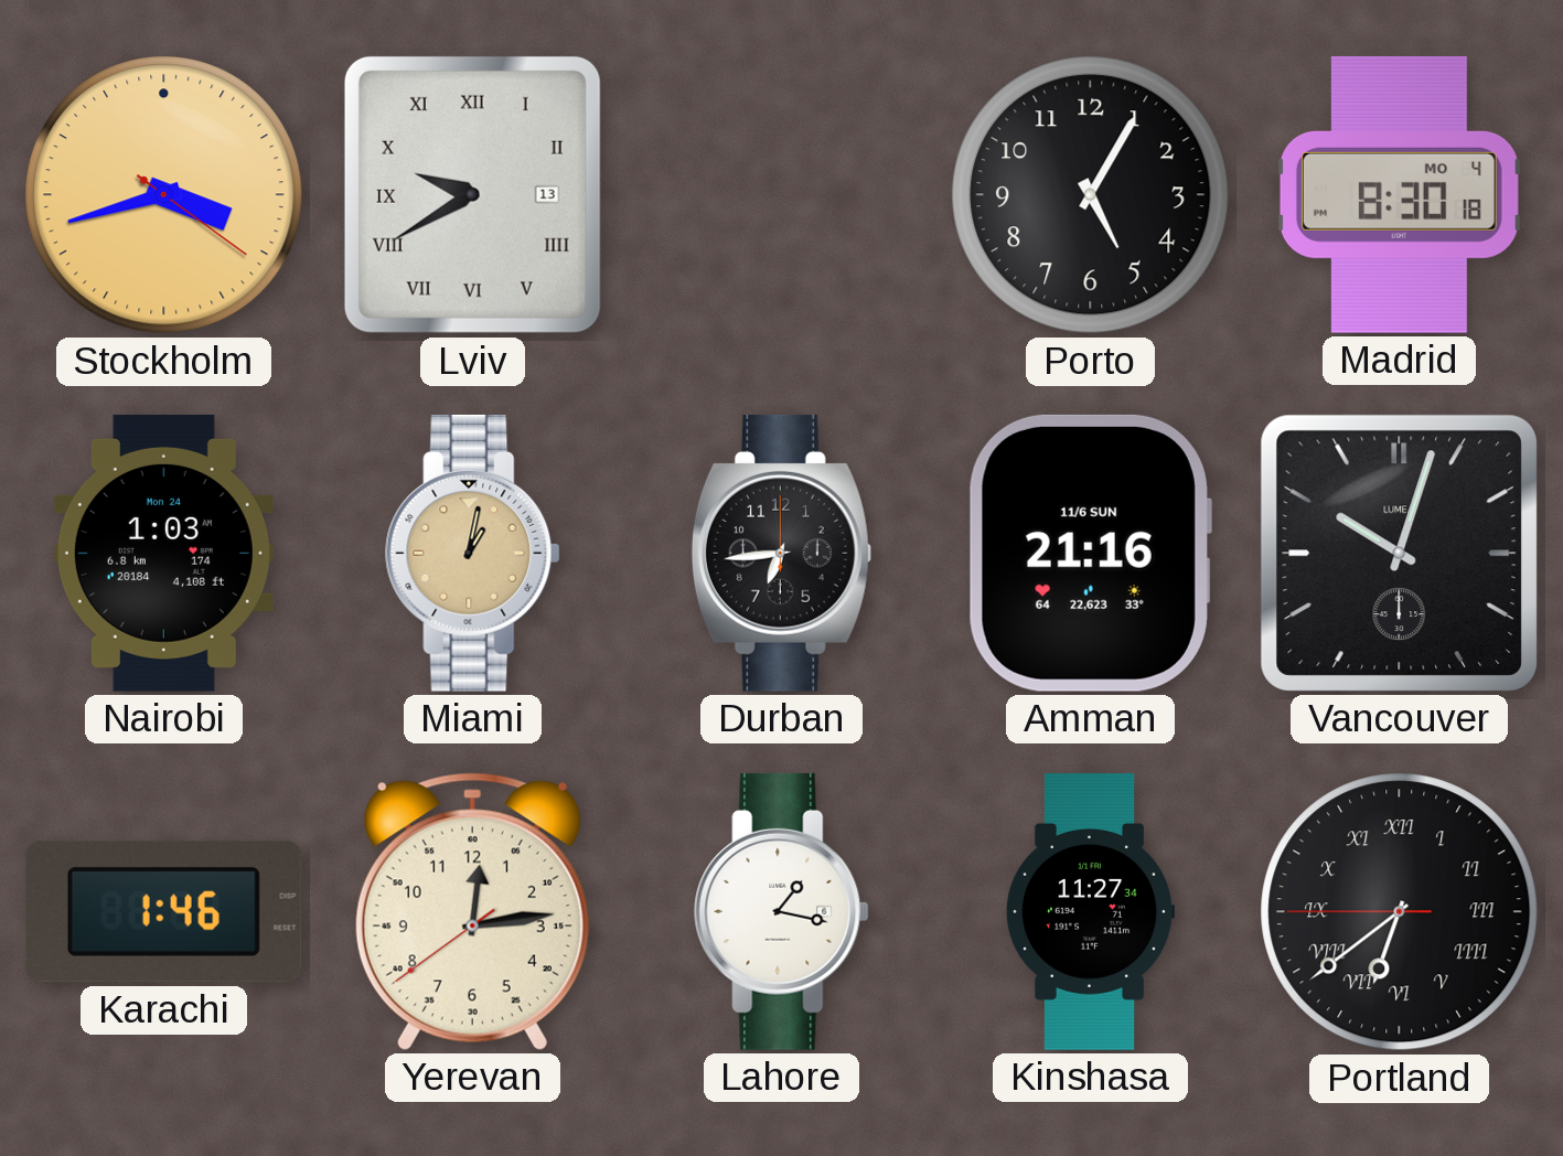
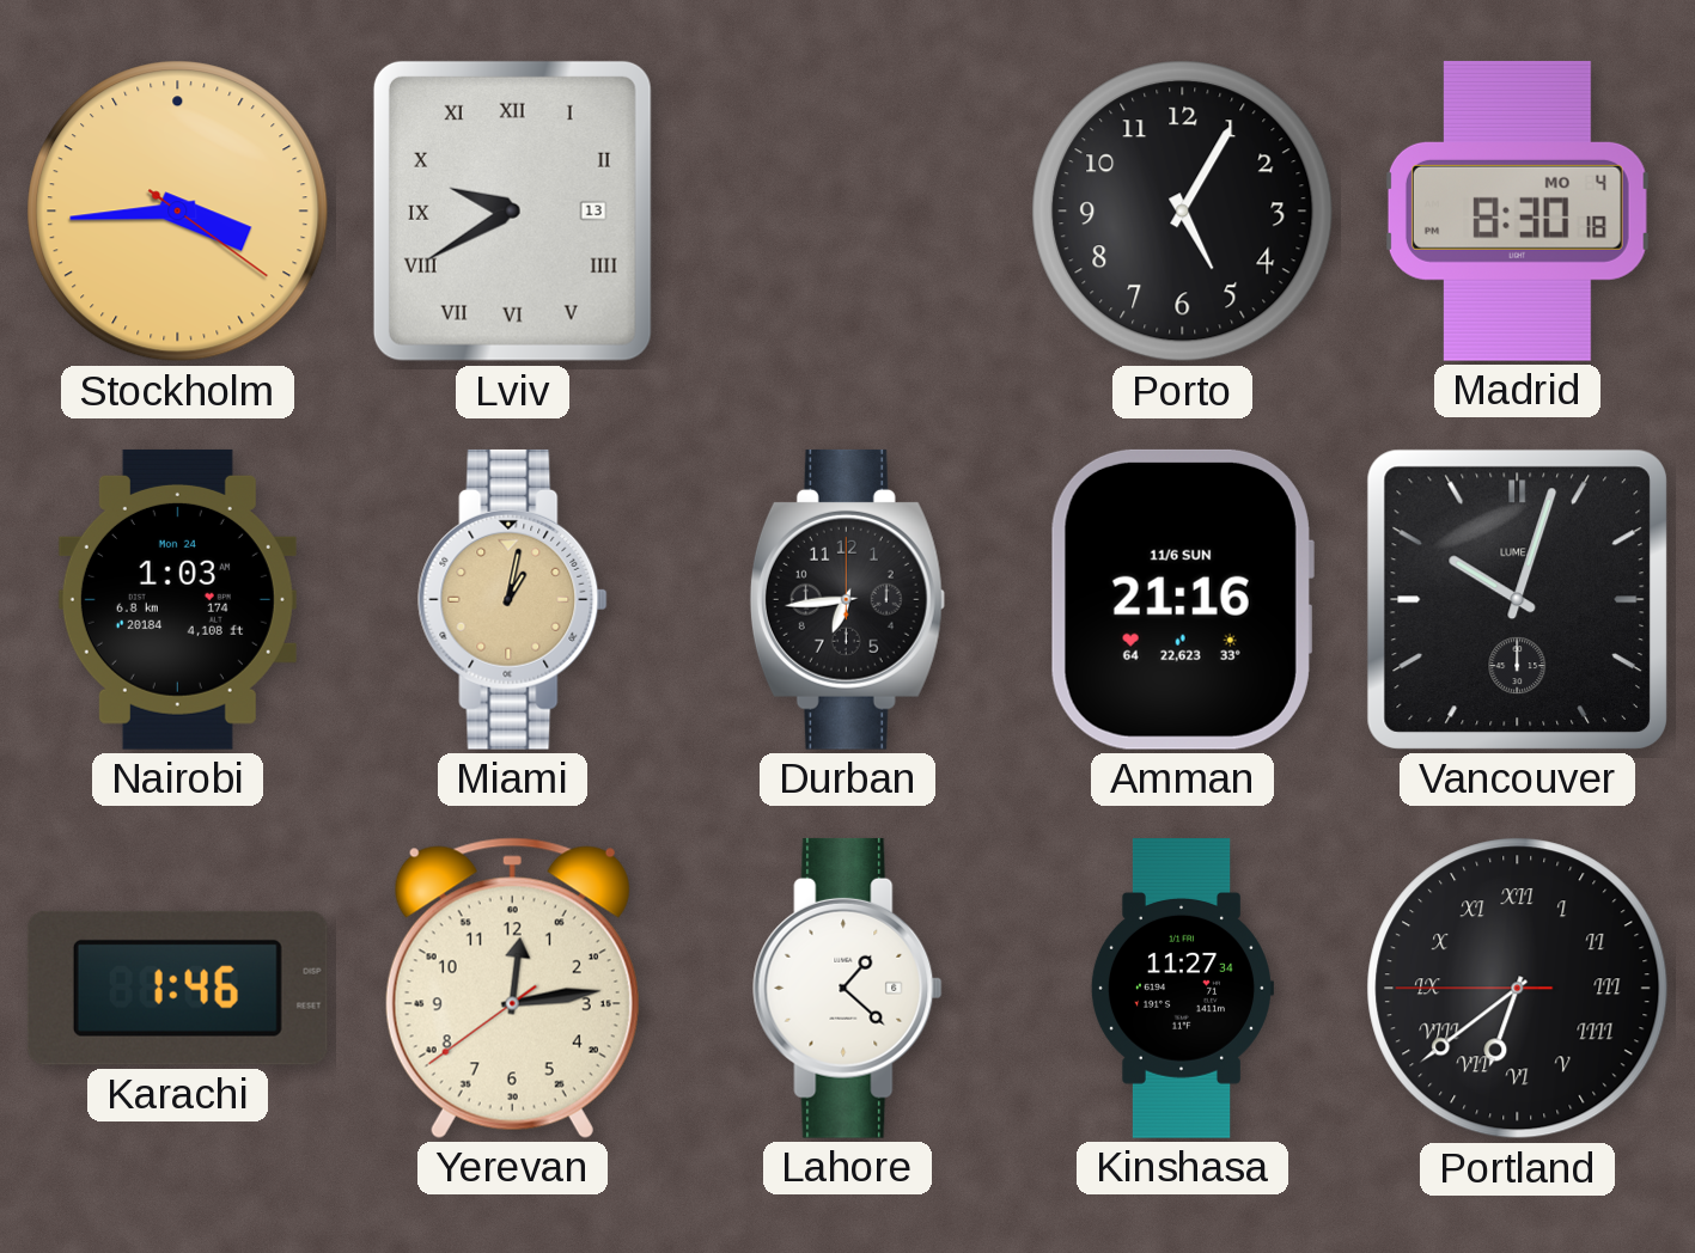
Stockholm: 3:42 -> 3:44
Lahore: 1:17 -> 1:22
